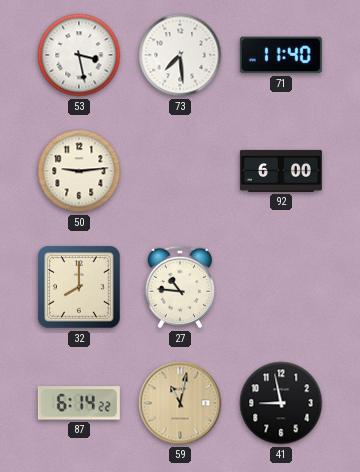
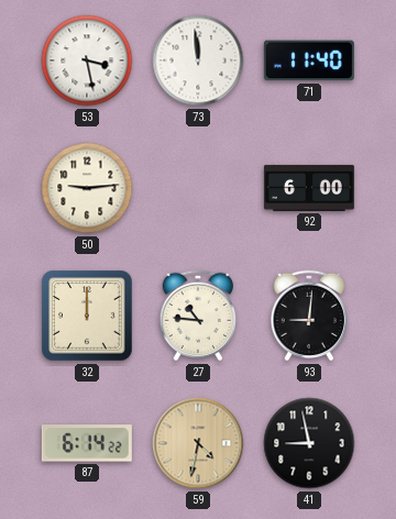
73: 7:29 -> 11:59
32: 8:00 -> 12:00
93: none -> 9:01
59: 11:02 -> 4:32
